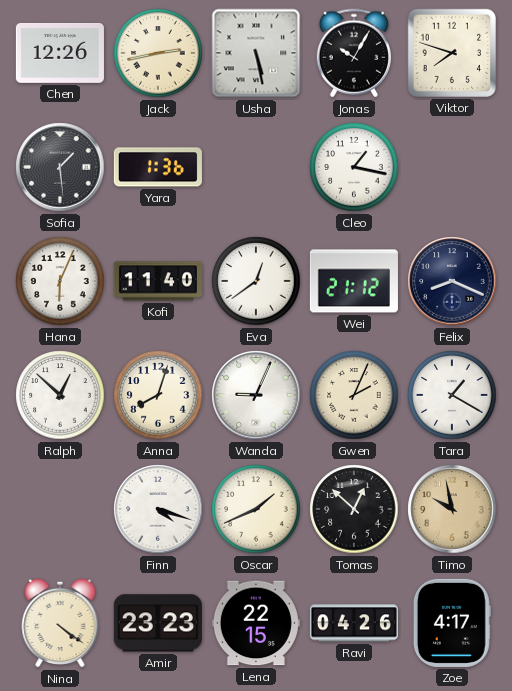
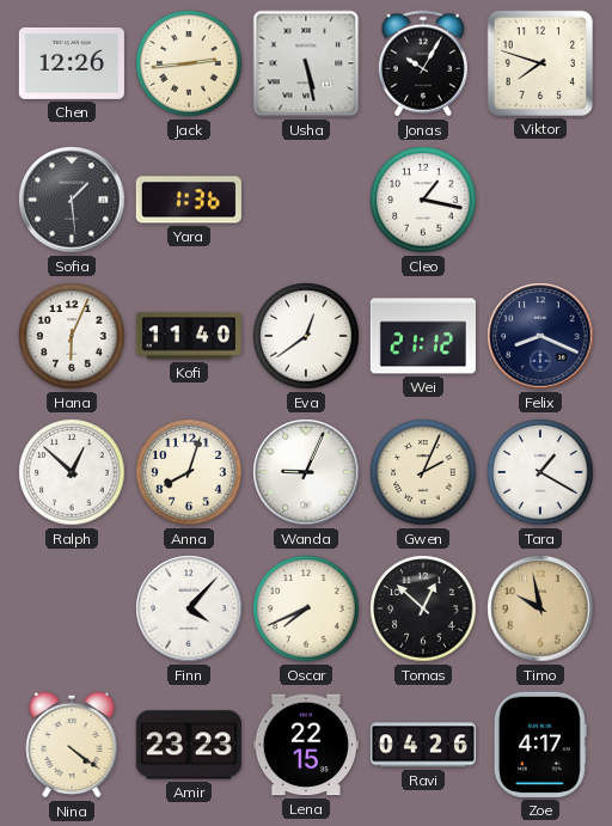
Jack: 2:43 -> 2:44
Finn: 4:18 -> 4:07
Oscar: 1:41 -> 7:41
